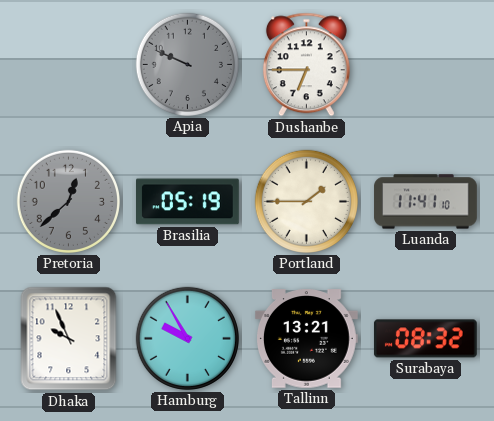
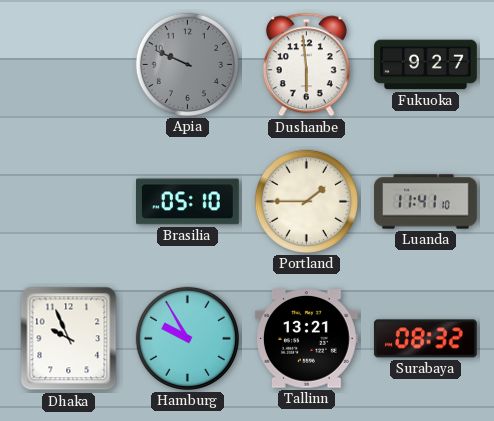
Dushanbe: 6:45 -> 5:59
Fukuoka: none -> 9:27
Pretoria: 12:38 -> none
Brasilia: 05:19 -> 05:10
